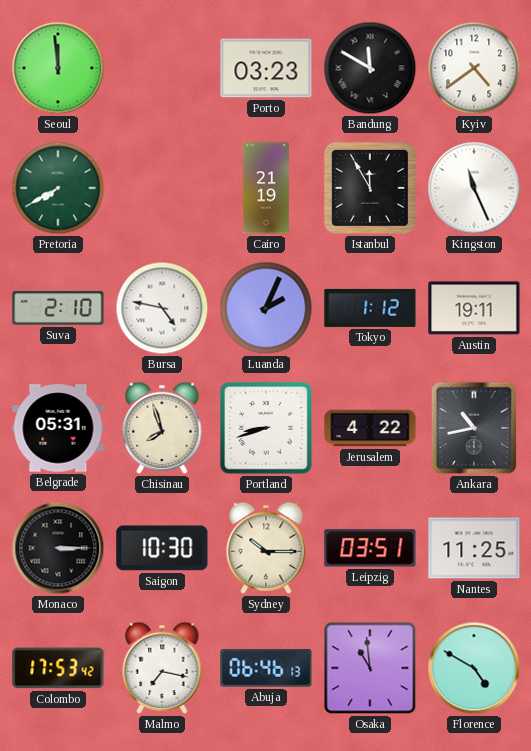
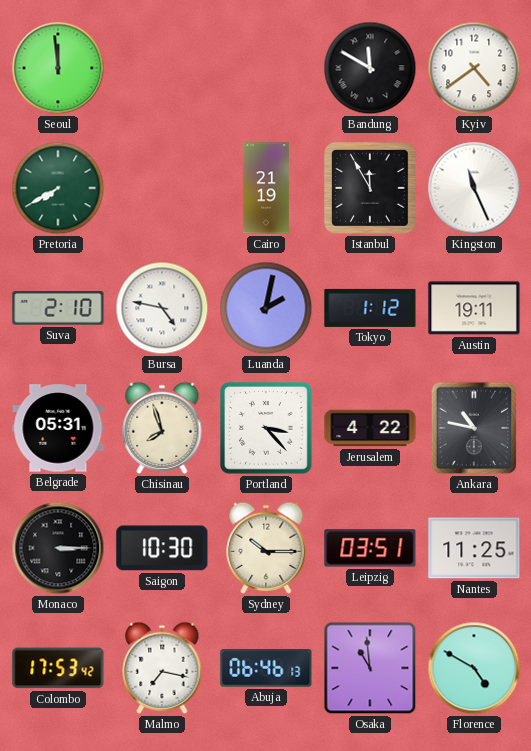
Porto: 03:23 -> none
Luanda: 2:04 -> 2:02
Portland: 8:42 -> 3:23
Ankara: 10:43 -> 10:47
